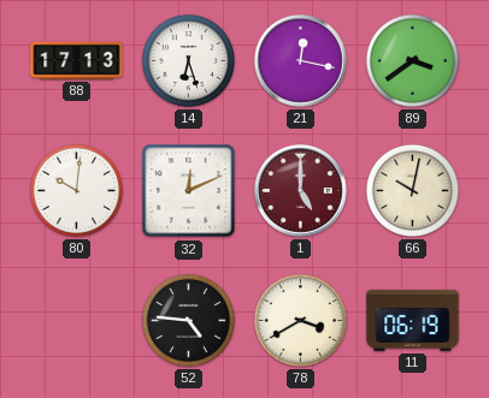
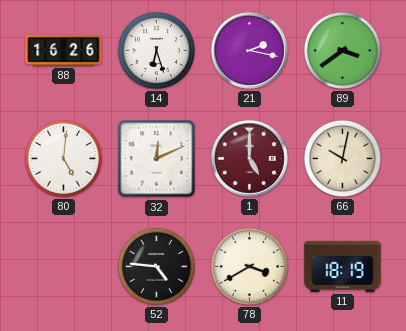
88: 17:13 -> 16:26
21: 12:17 -> 2:17
80: 10:01 -> 5:01
11: 06:19 -> 18:19
